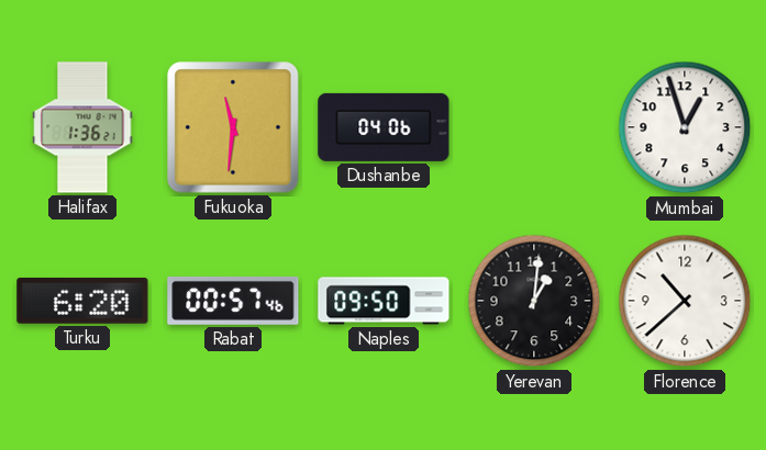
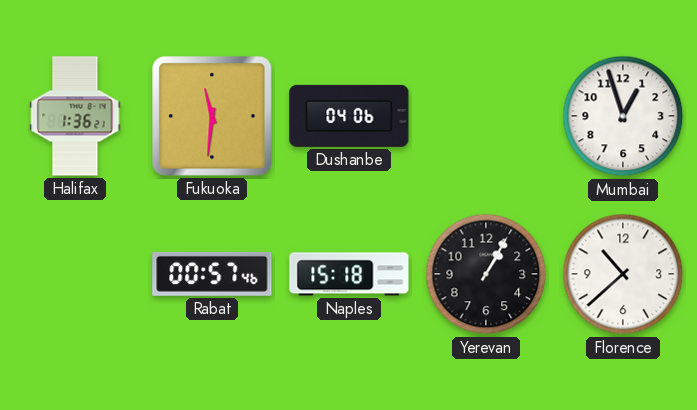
Turku: 6:20 -> none
Naples: 09:50 -> 15:18
Yerevan: 1:01 -> 1:05
